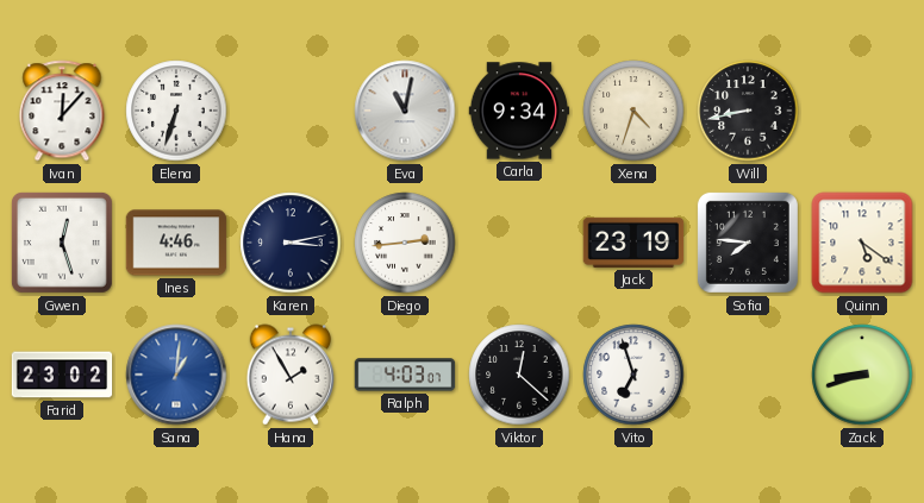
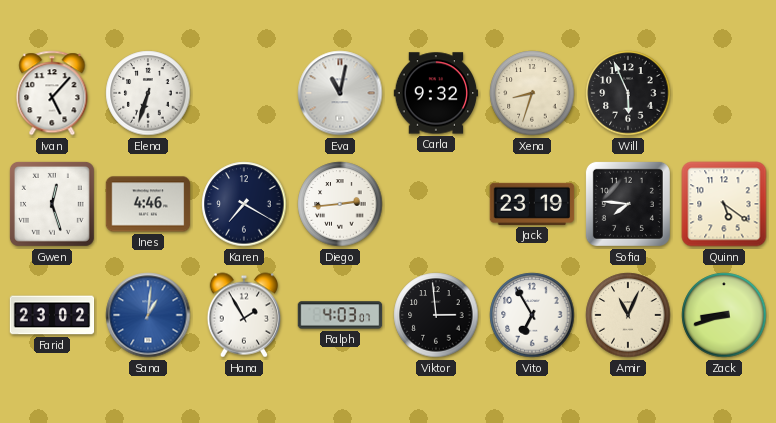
Ivan: 12:07 -> 5:07
Carla: 9:34 -> 9:32
Xena: 4:33 -> 8:33
Will: 8:43 -> 5:56
Karen: 3:13 -> 7:20
Viktor: 12:22 -> 2:59
Vito: 6:57 -> 6:55
Amir: none -> 11:04
